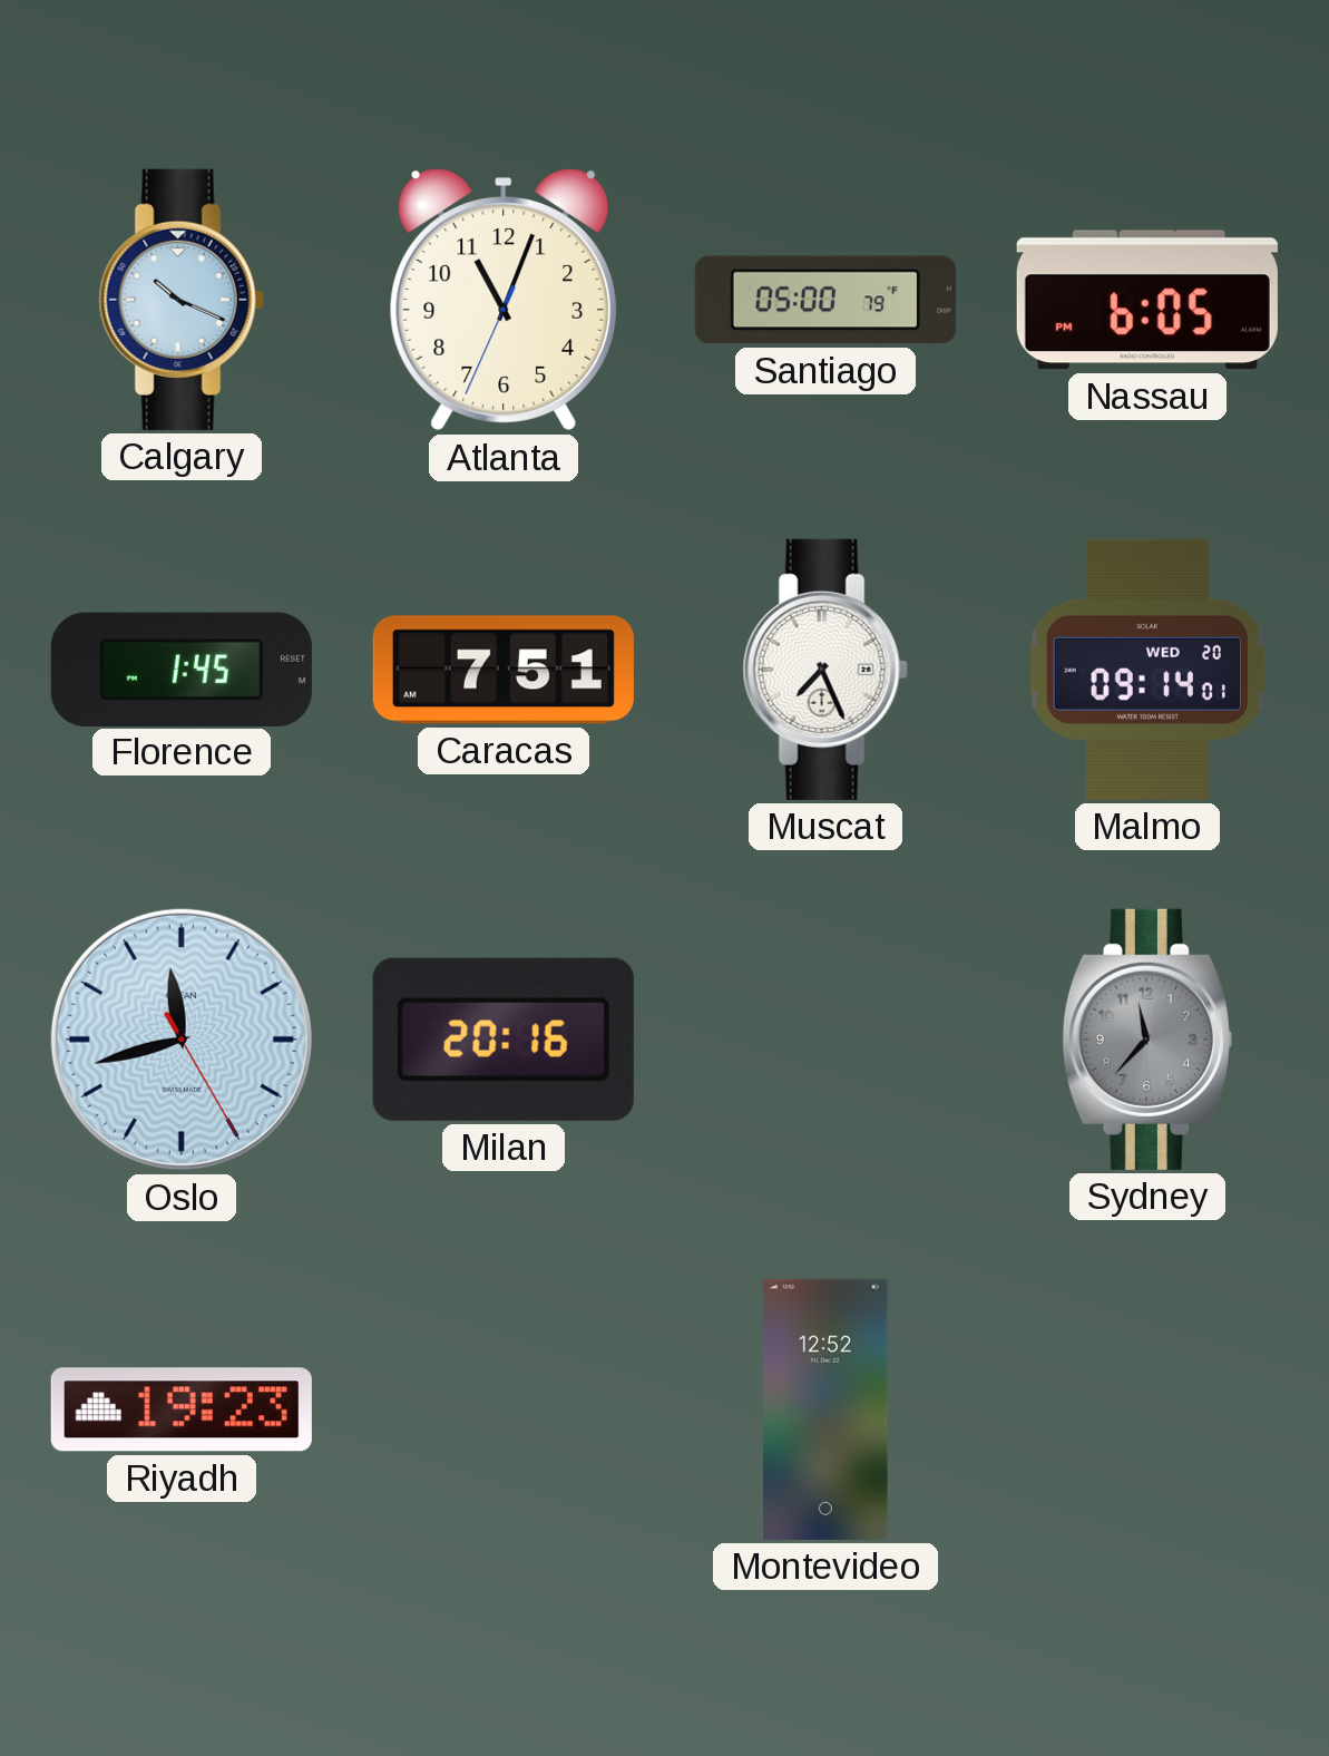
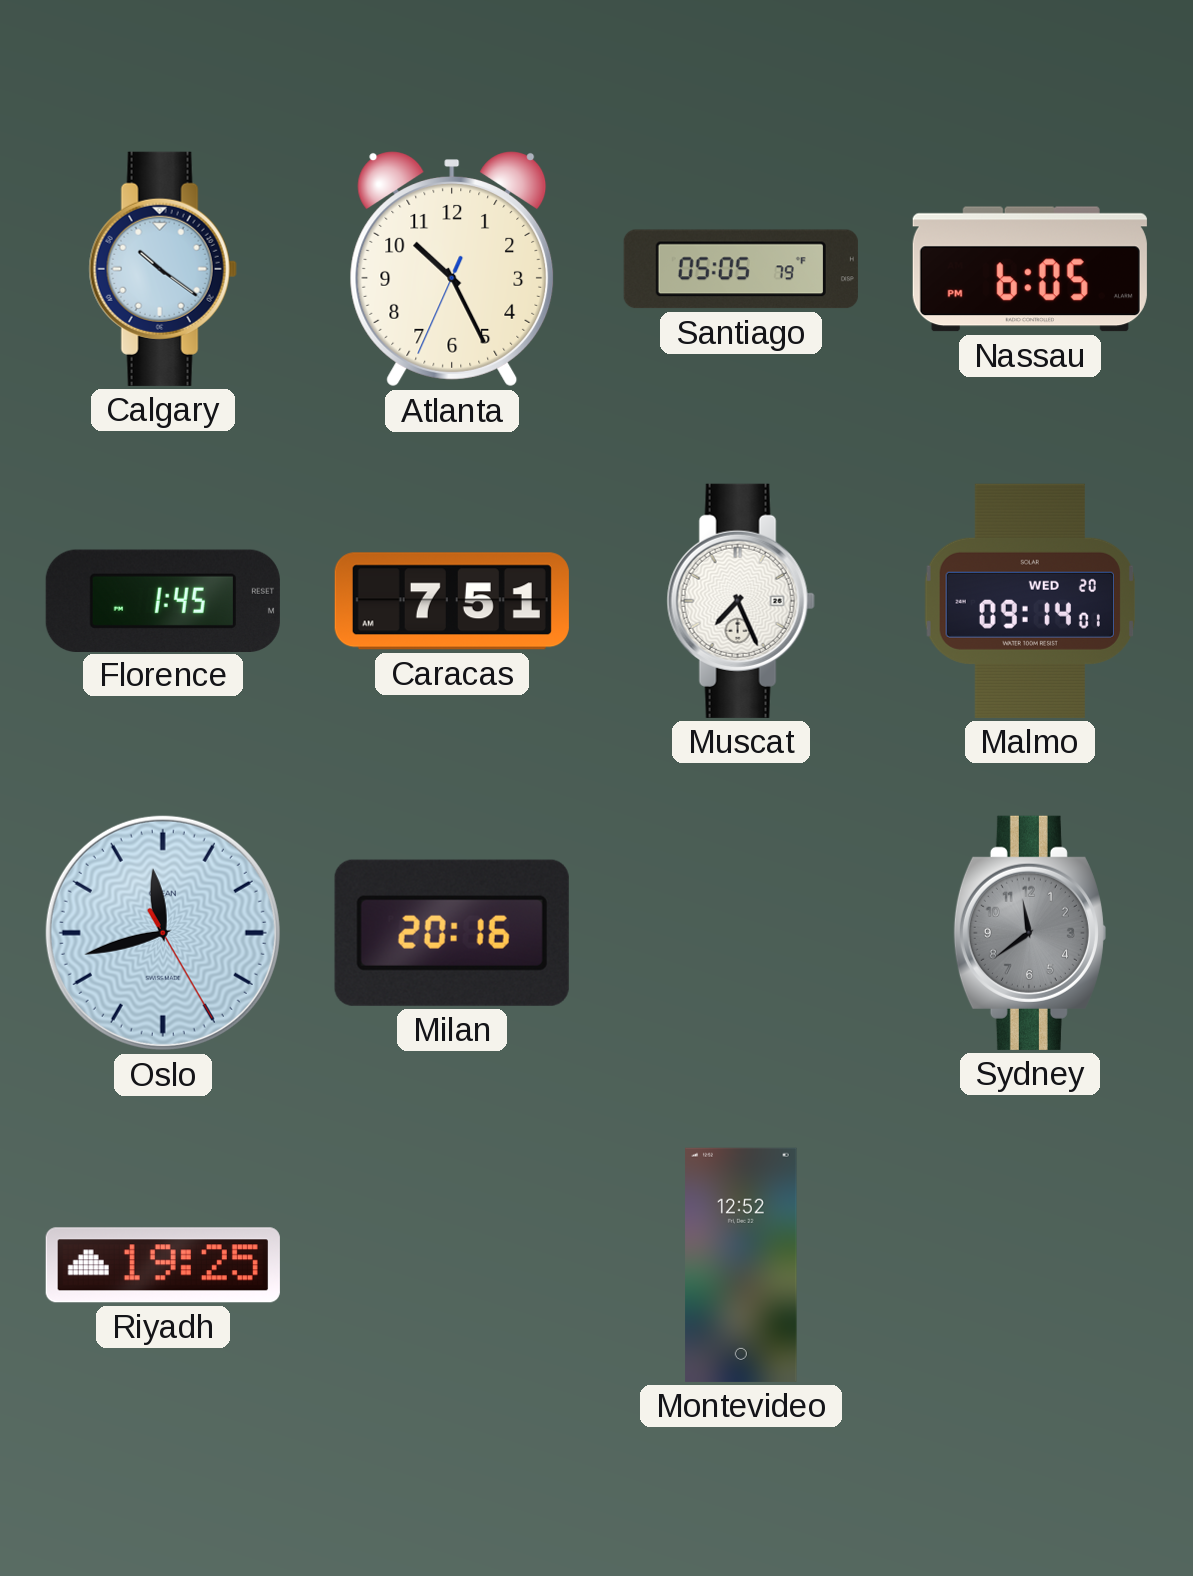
Calgary: 10:19 -> 10:21
Atlanta: 11:03 -> 10:25
Santiago: 05:00 -> 05:05
Sydney: 11:37 -> 11:39
Riyadh: 19:23 -> 19:25
